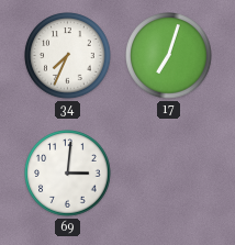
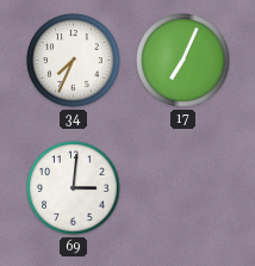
17: 7:03 -> 7:04
